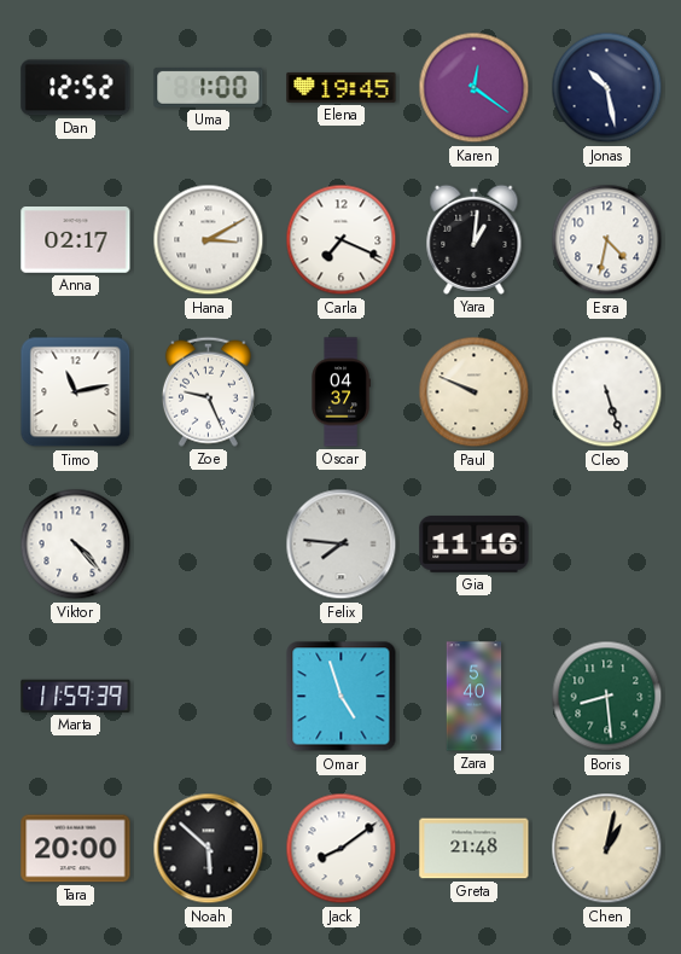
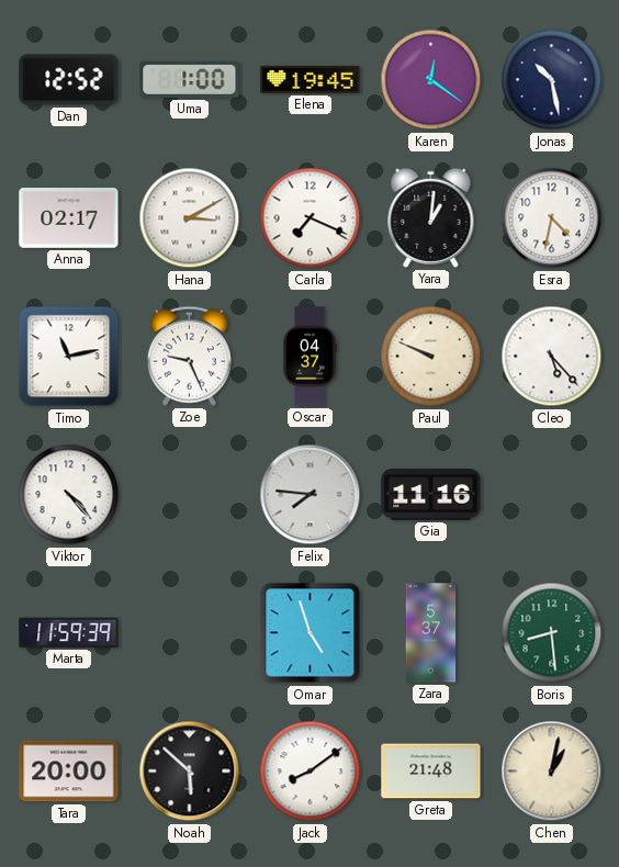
Cleo: 5:27 -> 5:23
Zara: 5:40 -> 5:37
